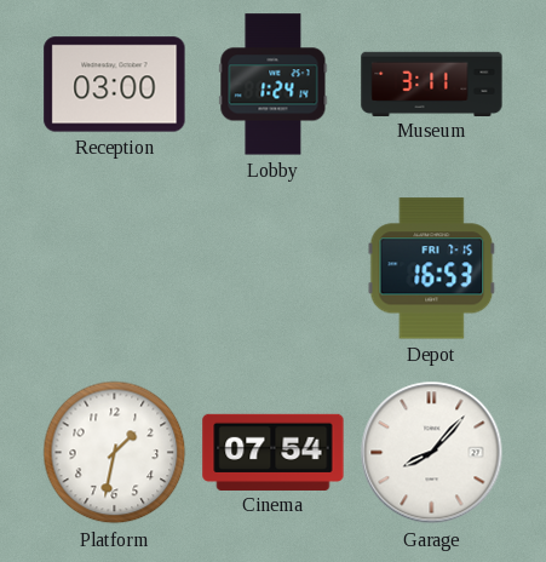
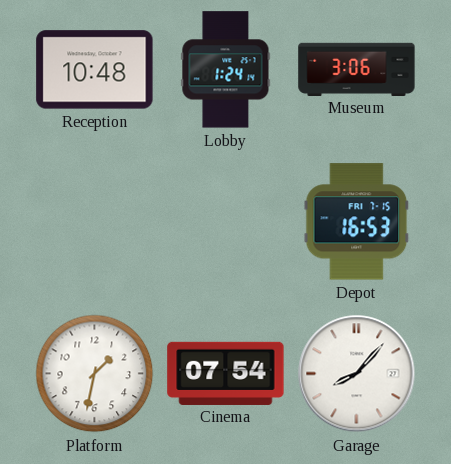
Reception: 03:00 -> 10:48
Museum: 3:11 -> 3:06
